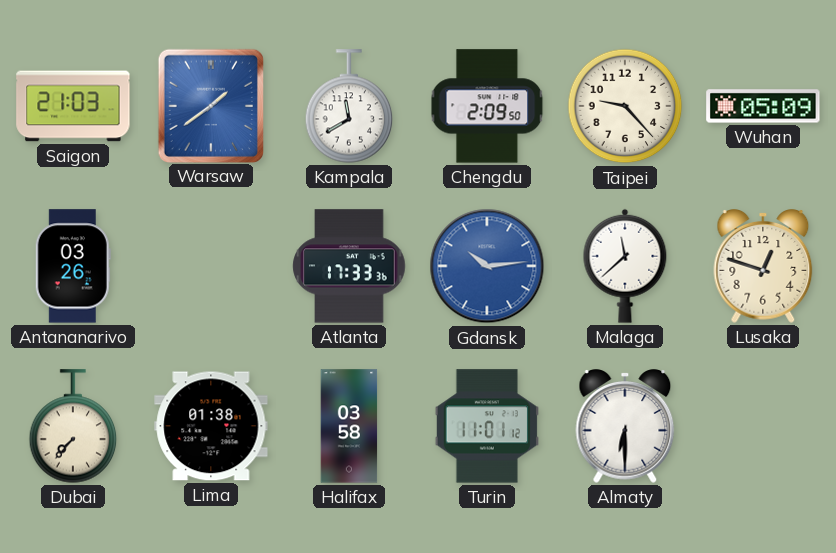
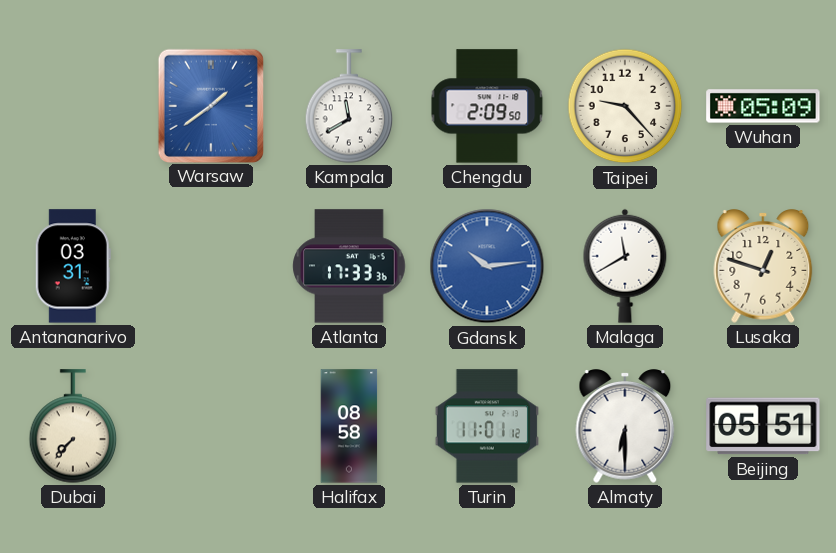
Saigon: 21:03 -> none
Antananarivo: 03:26 -> 03:31
Malaga: 11:38 -> 11:40
Lima: 01:38 -> none
Halifax: 03:58 -> 08:58
Beijing: none -> 05:51
